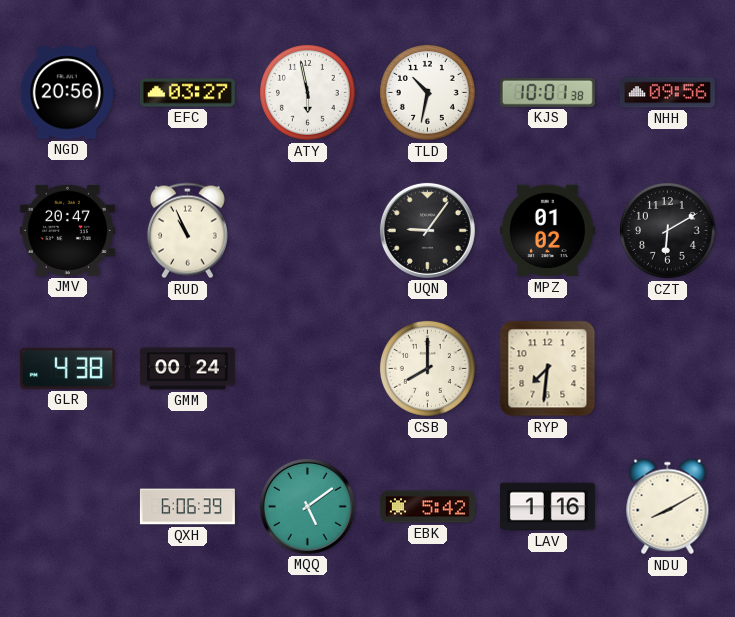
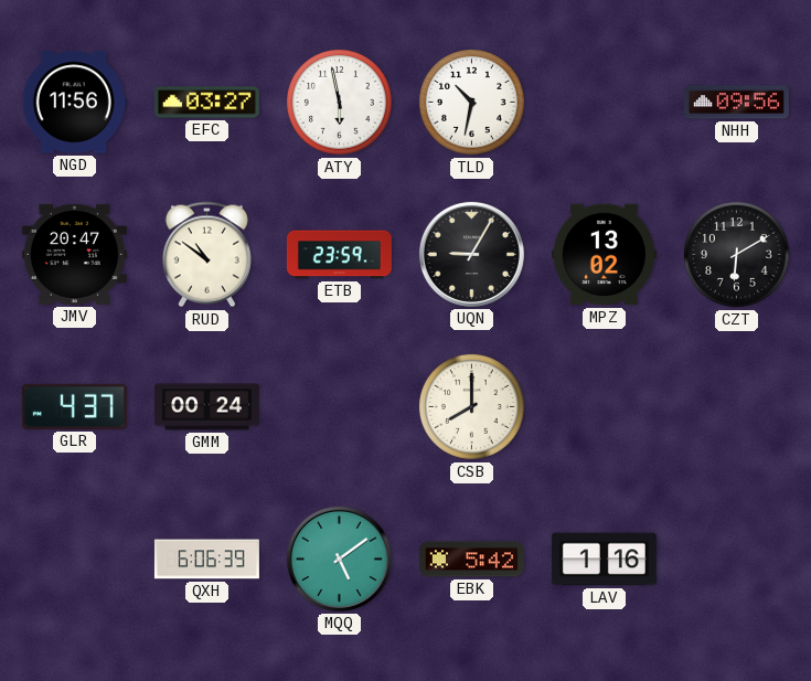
NGD: 20:56 -> 11:56
KJS: 10:01 -> none
RUD: 10:56 -> 10:51
ETB: none -> 23:59
UQN: 9:06 -> 9:05
MPZ: 01:02 -> 13:02
GLR: 4:38 -> 4:37
RYP: 7:31 -> none
NDU: 8:10 -> none
